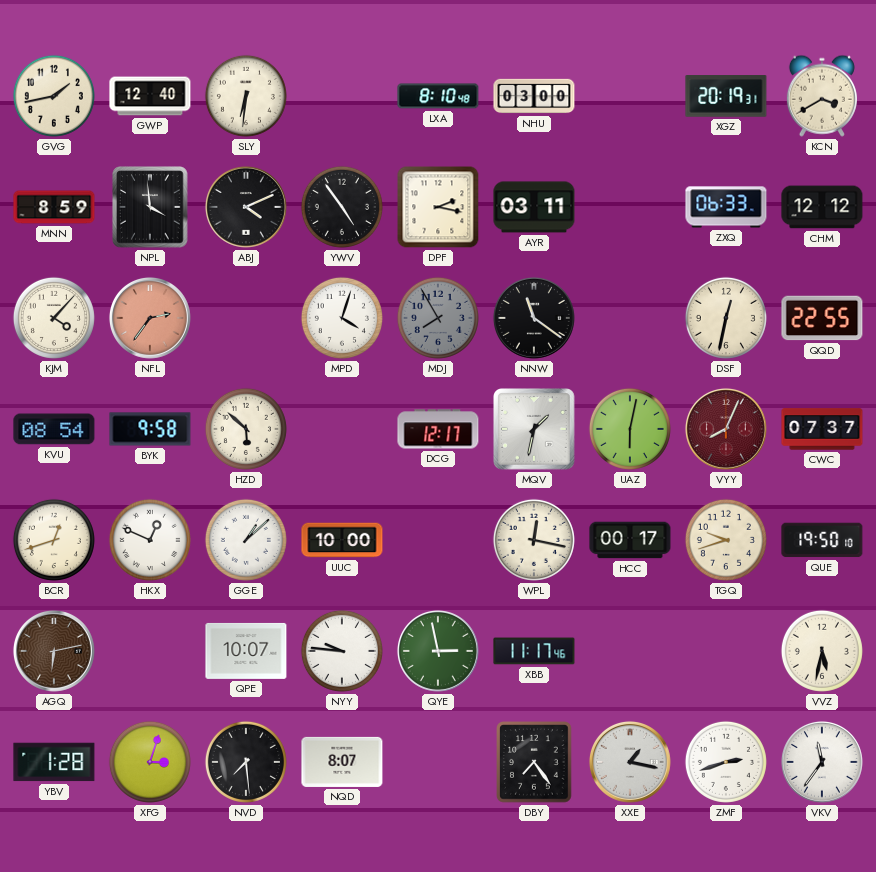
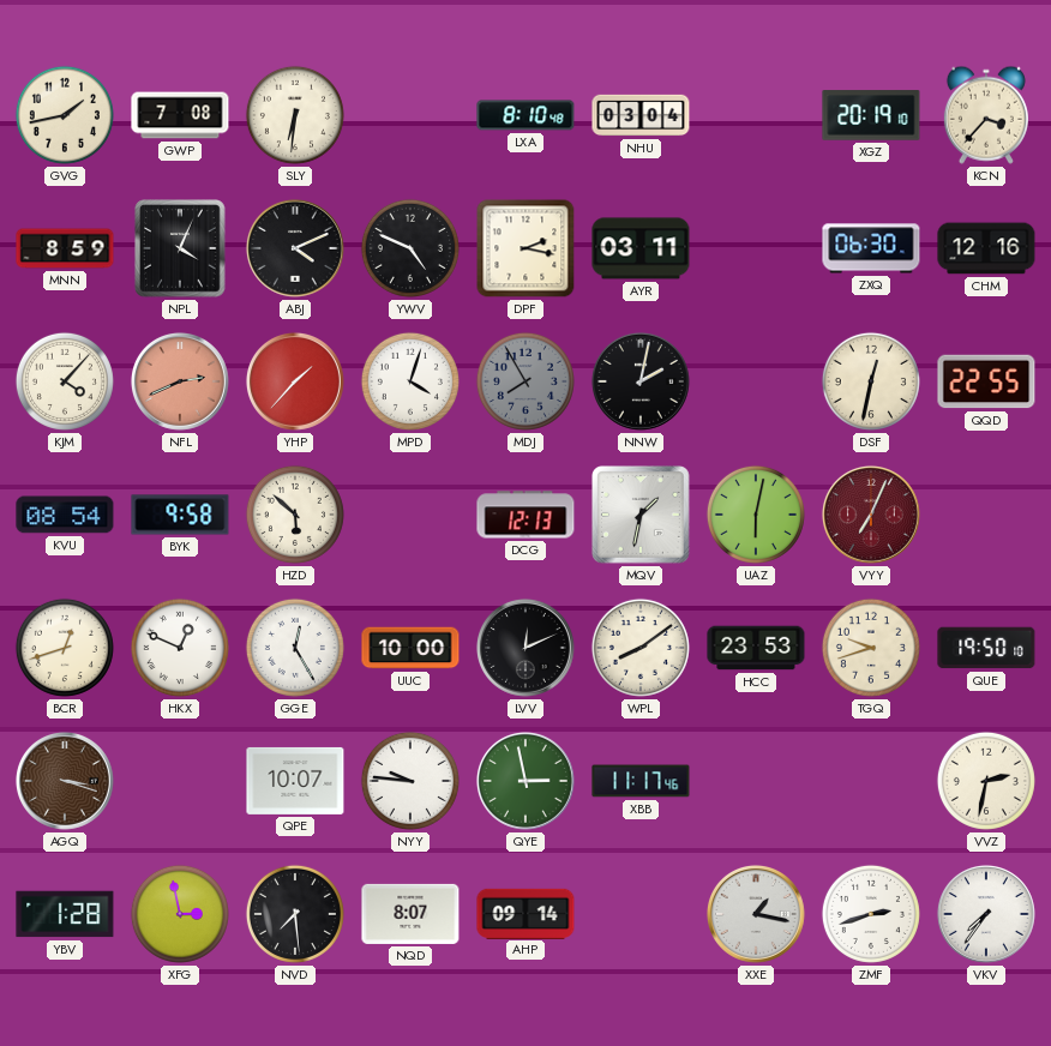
GWP: 12:40 -> 7:08
NHU: 03:00 -> 03:04
XGZ: 20:19:31 -> 20:19:10
KCN: 3:40 -> 3:37
NPL: 3:59 -> 4:04
YWV: 4:54 -> 4:49
ZXQ: 06:33 -> 06:30
CHM: 12:12 -> 12:16
NFL: 2:36 -> 2:41
YHP: none -> 1:37
NNW: 11:21 -> 2:02
DCG: 12:17 -> 12:13
VYY: 8:04 -> 7:04
CWC: 07:37 -> none
GGE: 1:08 -> 12:25
LVV: none -> 12:11
WPL: 12:17 -> 8:09
HCC: 00:17 -> 23:53
AGQ: 6:13 -> 3:18
VVZ: 5:32 -> 2:32
XFG: 3:03 -> 2:58
AHP: none -> 09:14
DBY: 7:24 -> none
VKV: 11:36 -> 7:36
